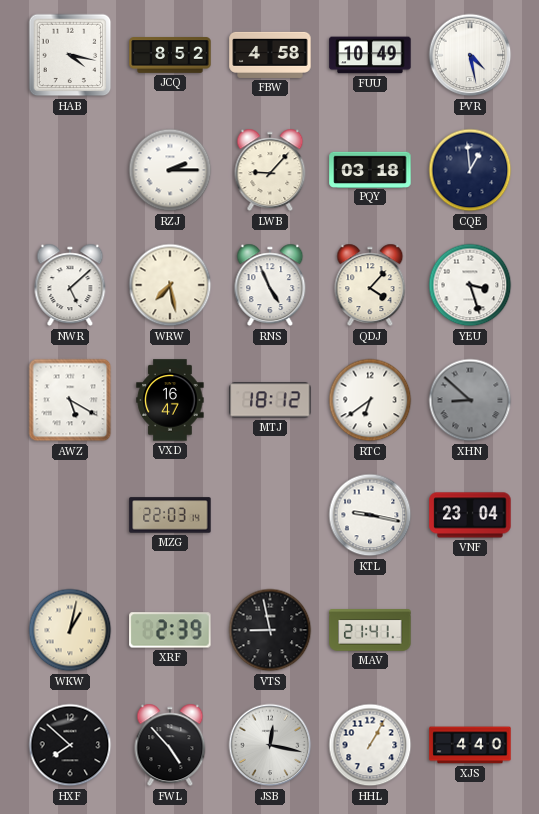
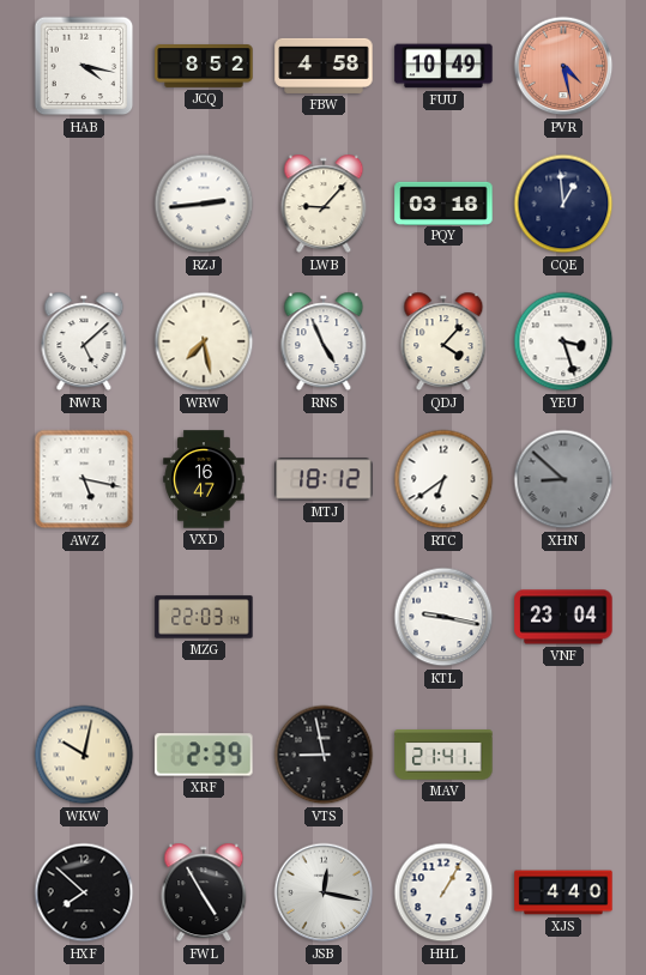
PVR dial: white -> salmon
RZJ: 2:15 -> 2:44
AWZ: 5:20 -> 5:17
WKW: 1:02 -> 10:02
FWL: 4:53 -> 4:55
